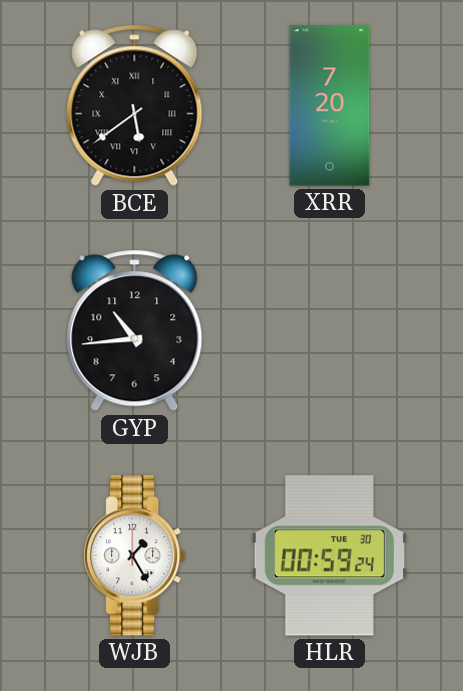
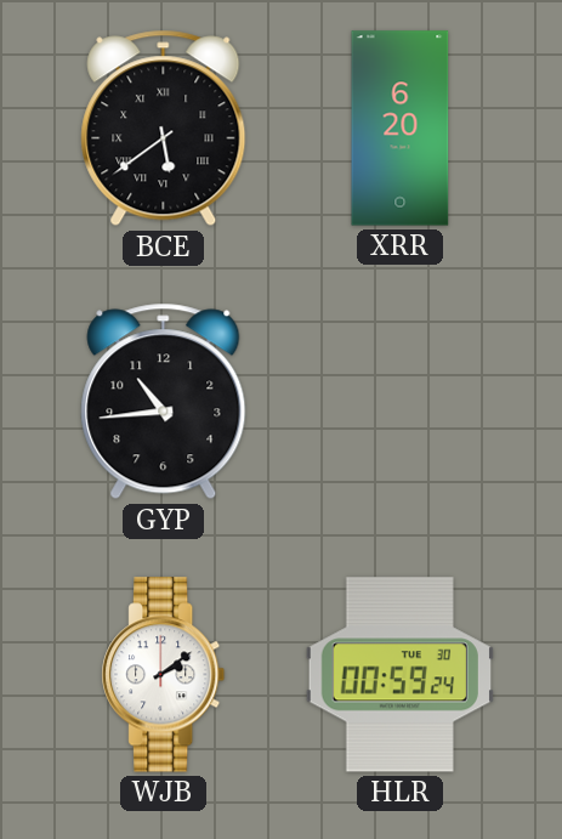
XRR: 7:20 -> 6:20
WJB: 1:25 -> 2:09
